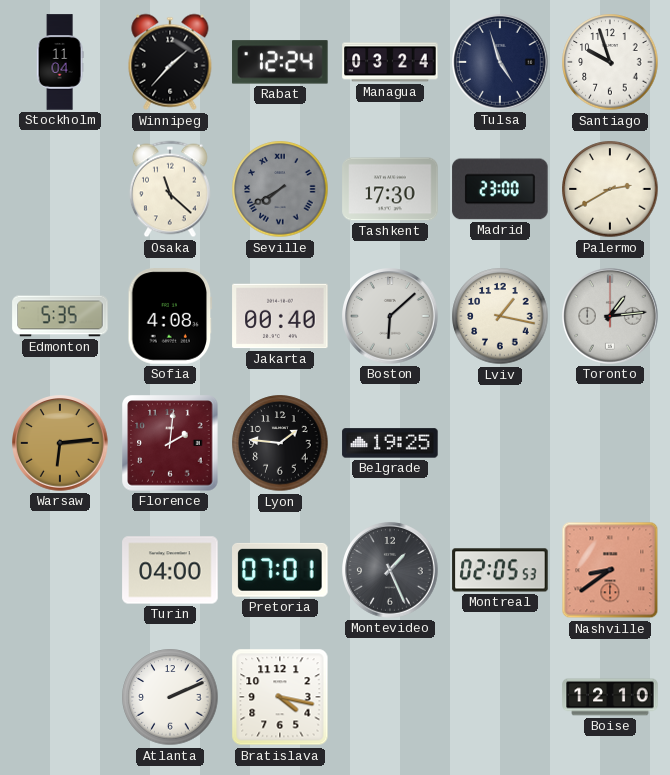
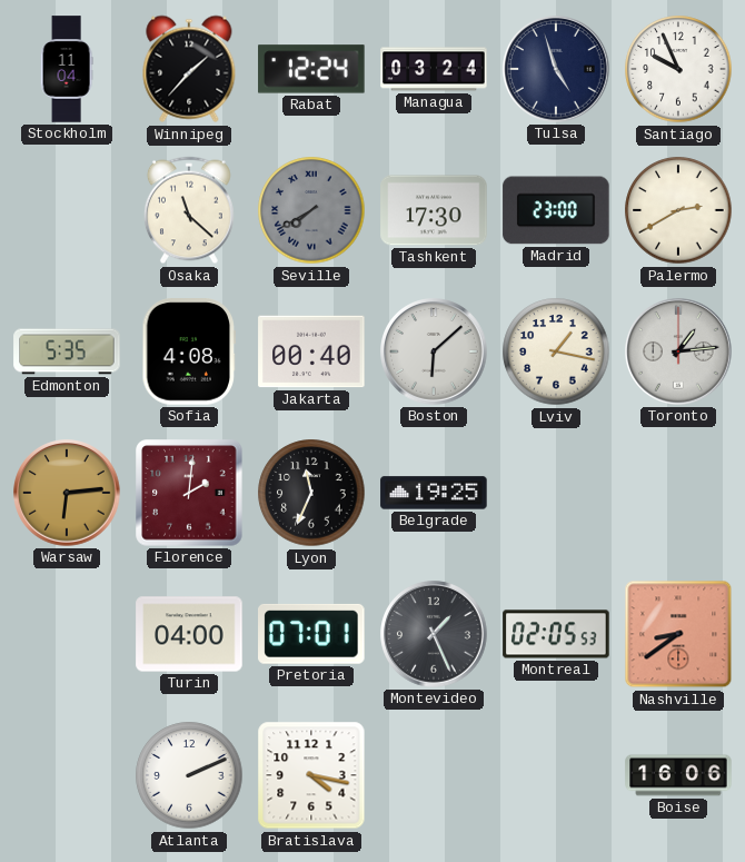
Santiago: 9:57 -> 9:56
Lyon: 1:46 -> 11:34
Boise: 12:10 -> 16:06
